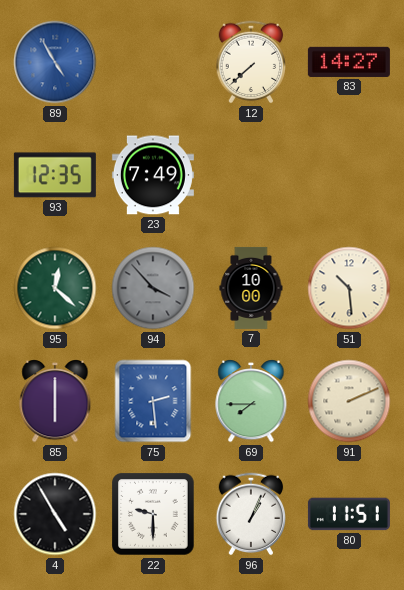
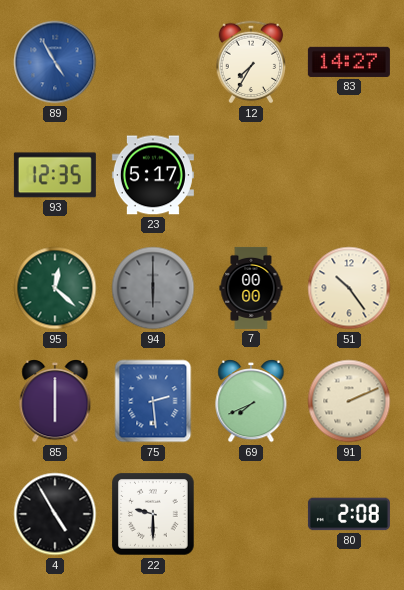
12: 7:38 -> 7:35
23: 7:49 -> 5:17
94: 3:53 -> 6:00
7: 10:00 -> 00:00
51: 10:29 -> 10:24
69: 7:45 -> 7:41
96: 1:04 -> none
80: 11:51 -> 2:08
